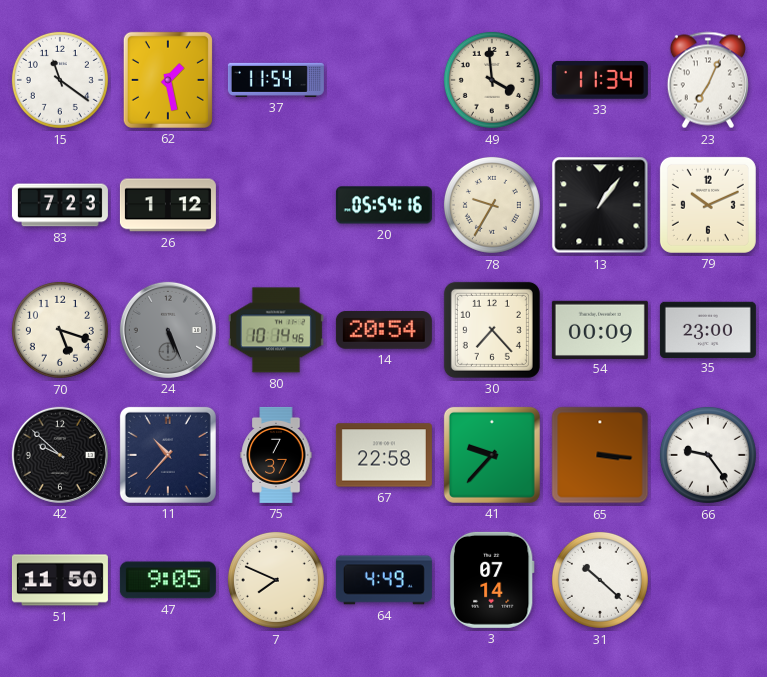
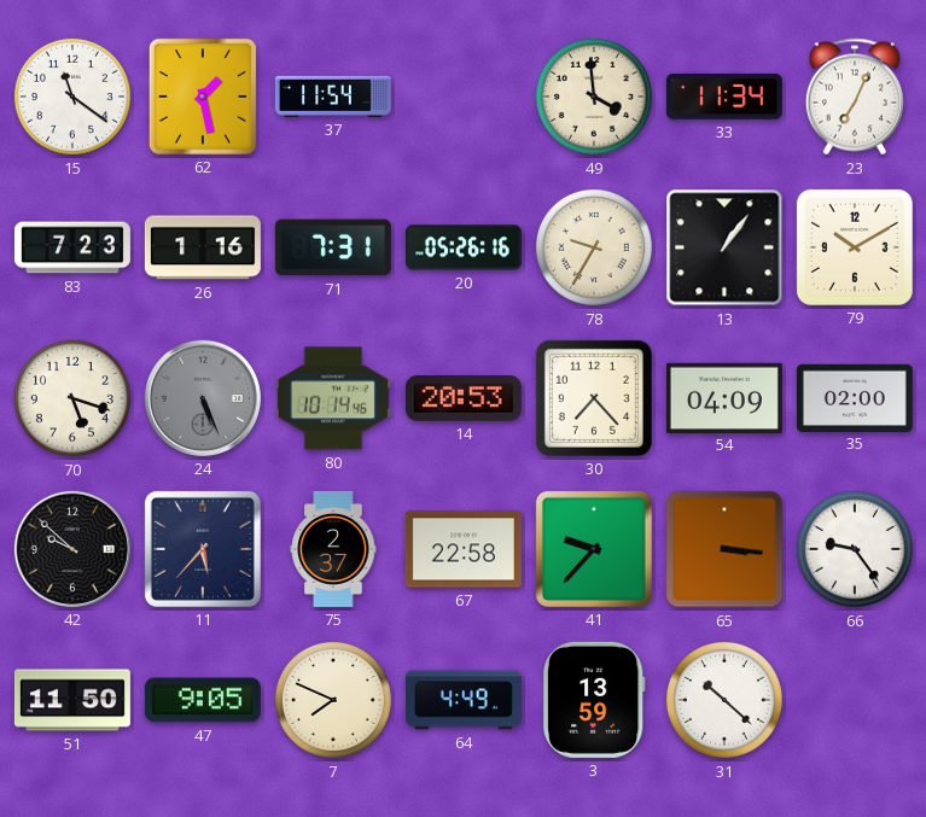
26: 1:12 -> 1:16
71: none -> 7:31
20: 05:54 -> 05:26
79: 10:11 -> 10:10
14: 20:54 -> 20:53
54: 00:09 -> 04:09
35: 23:00 -> 02:00
11: 10:37 -> 5:37
75: 7:37 -> 2:37
3: 07:14 -> 13:59
